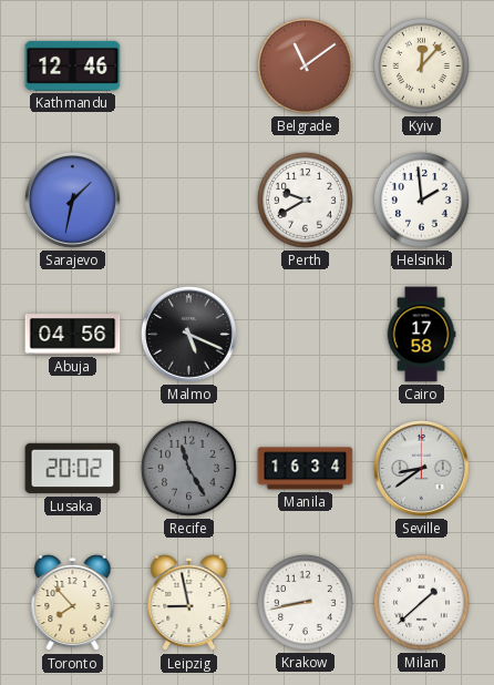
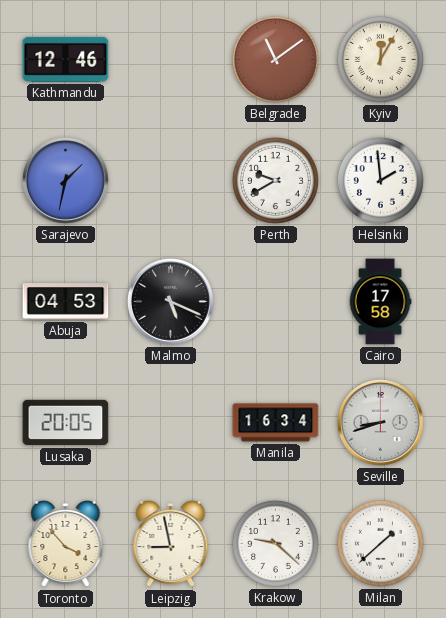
Kyiv: 12:07 -> 12:05
Abuja: 04:56 -> 04:53
Lusaka: 20:02 -> 20:05
Recife: 11:25 -> none
Seville: 8:39 -> 8:42
Toronto: 7:53 -> 3:53
Krakow: 8:43 -> 9:22
